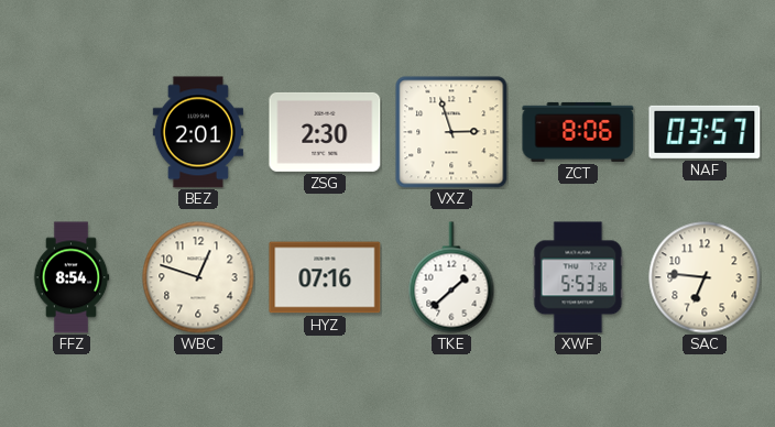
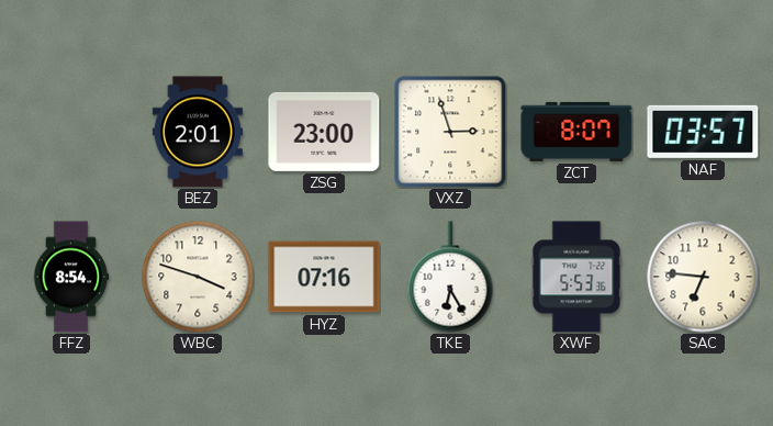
ZSG: 2:30 -> 23:00
ZCT: 8:06 -> 8:07
WBC: 12:48 -> 3:48
TKE: 1:38 -> 6:25
